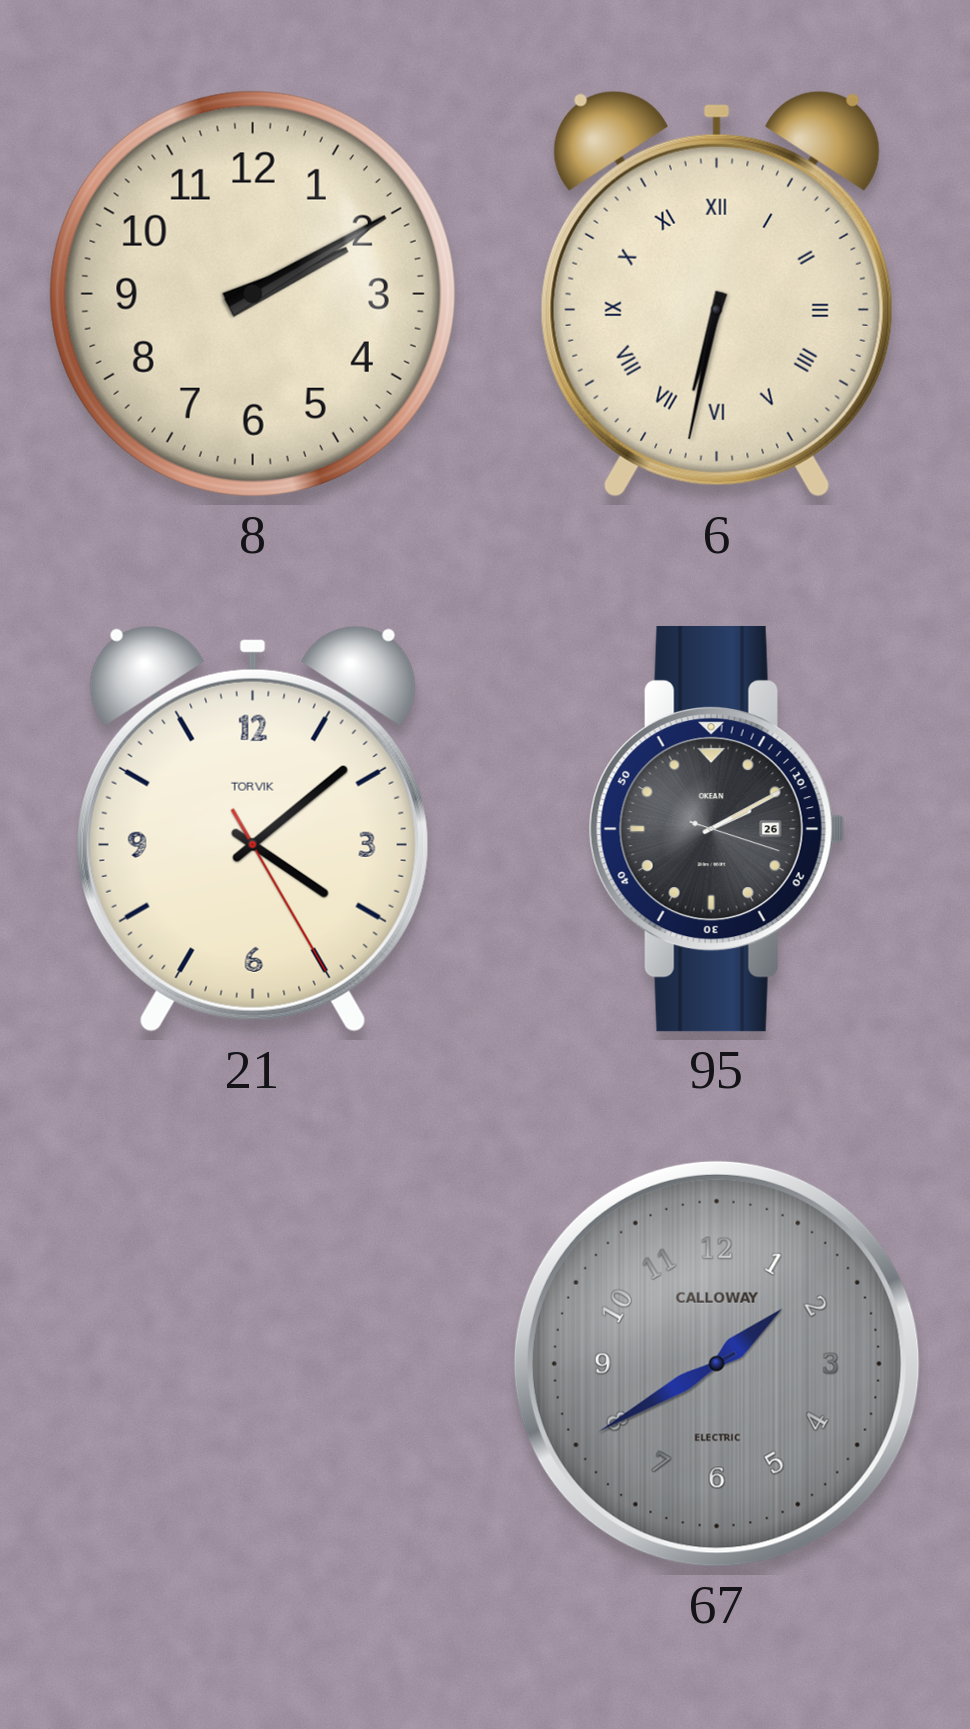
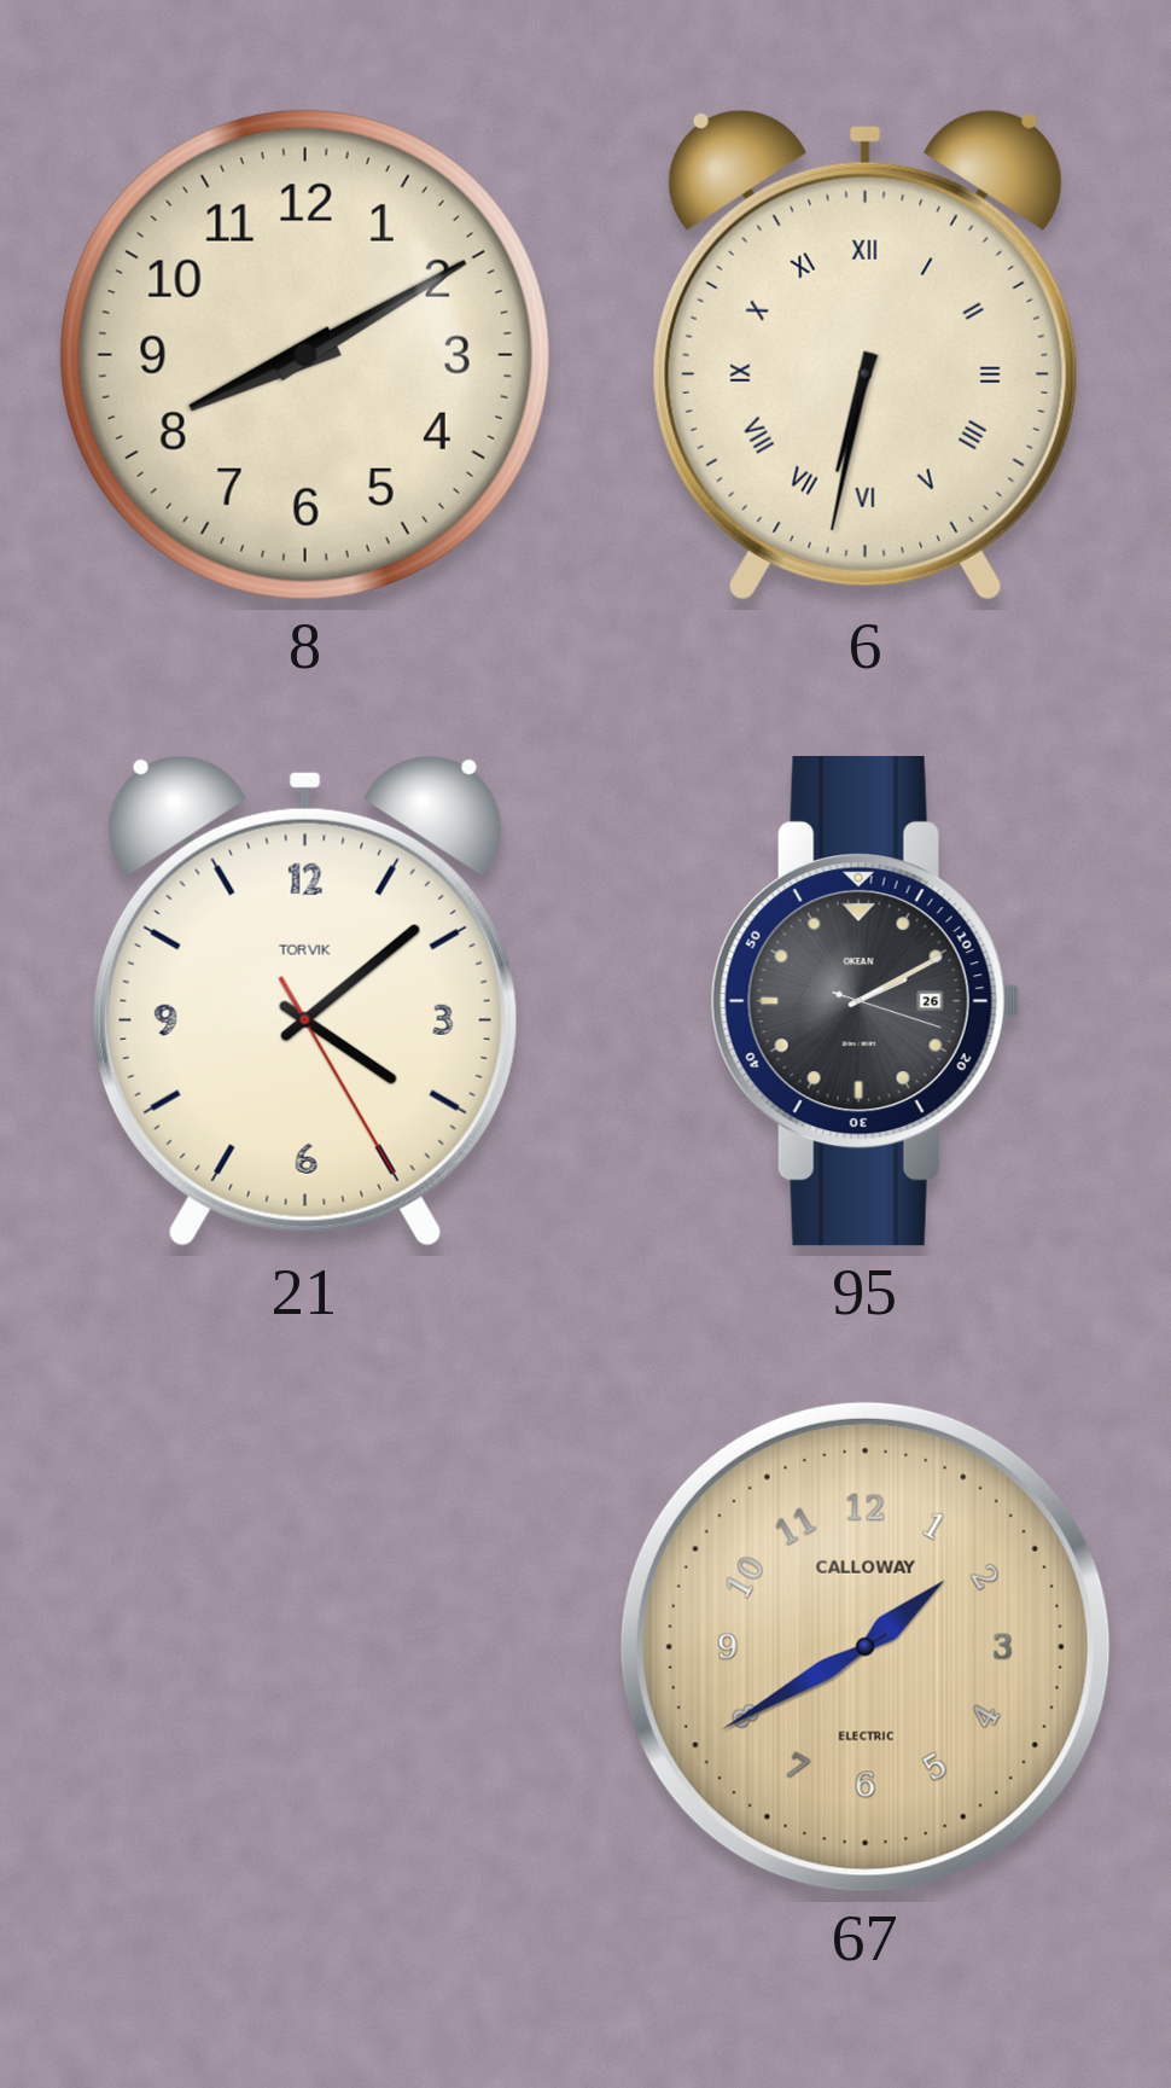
8: 2:10 -> 8:10
67 dial: grey -> champagne
